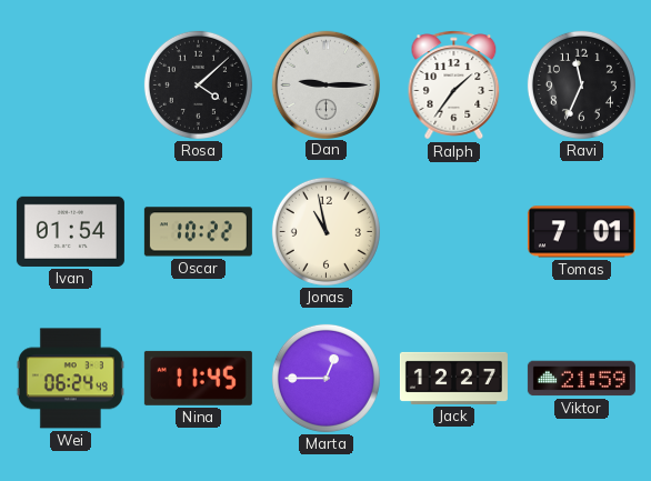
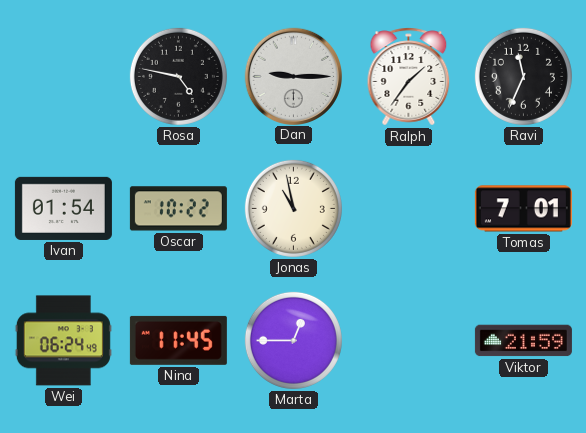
Rosa: 4:08 -> 4:47
Jack: 12:27 -> none
